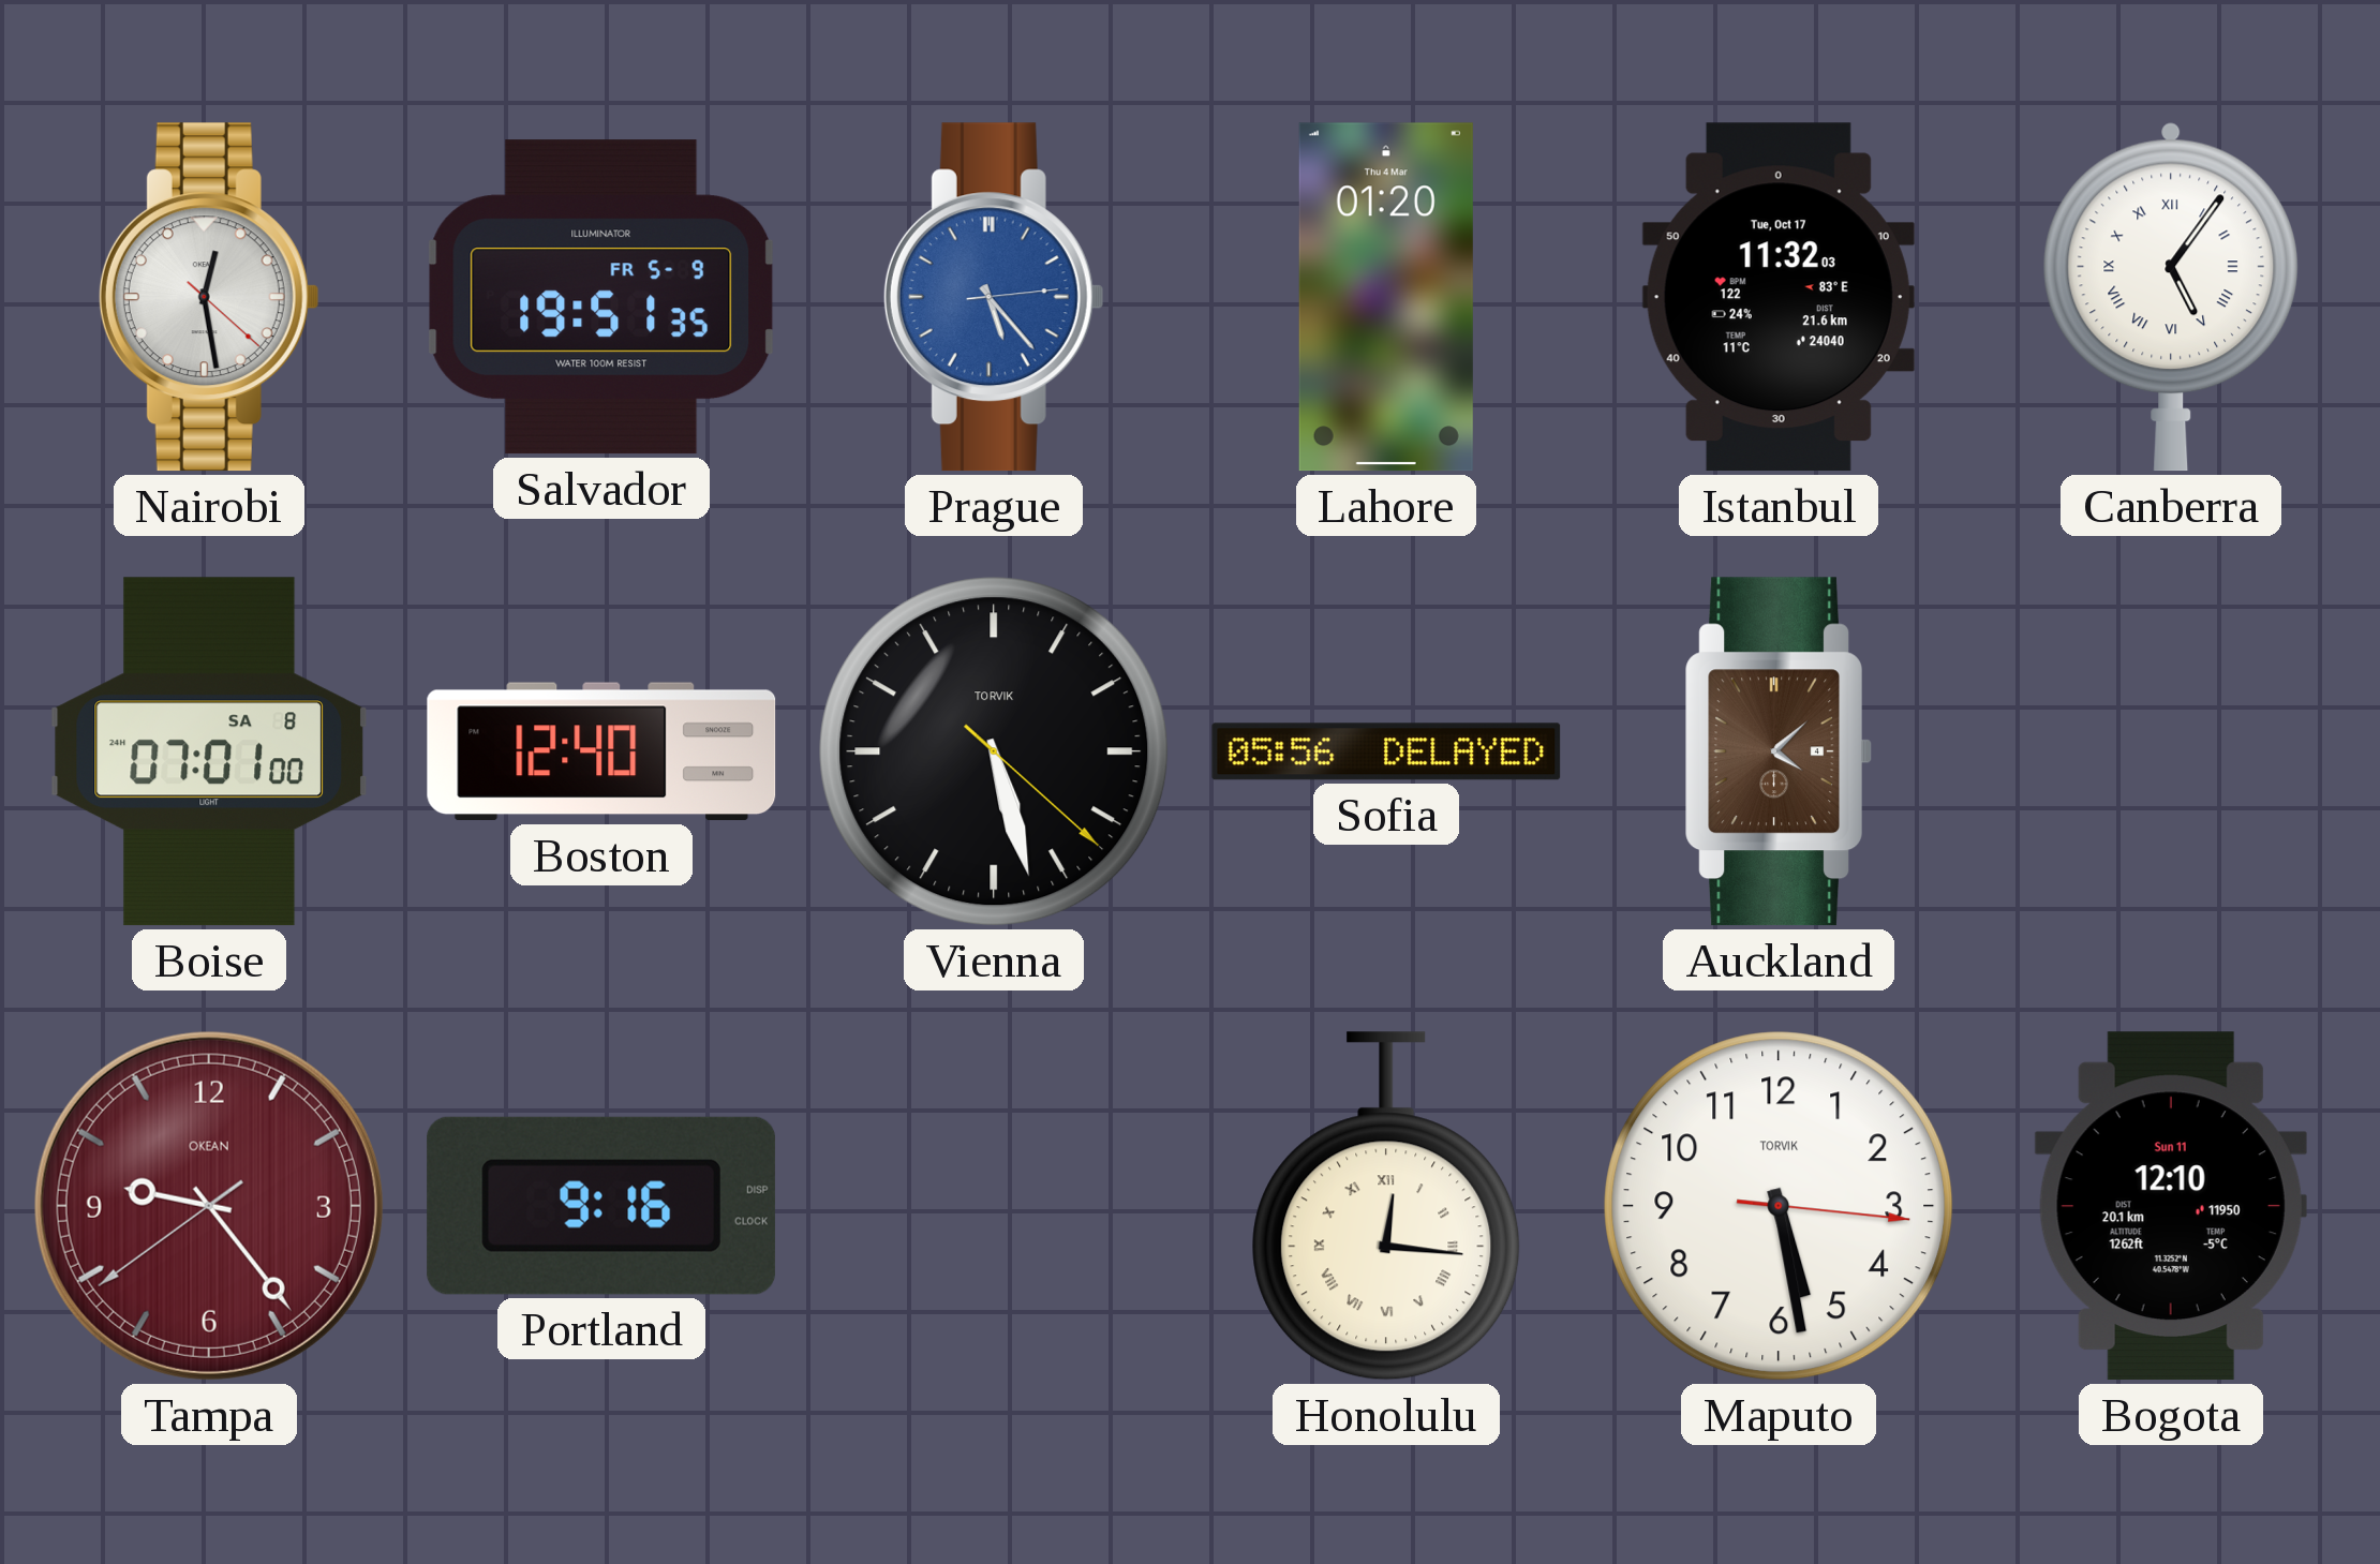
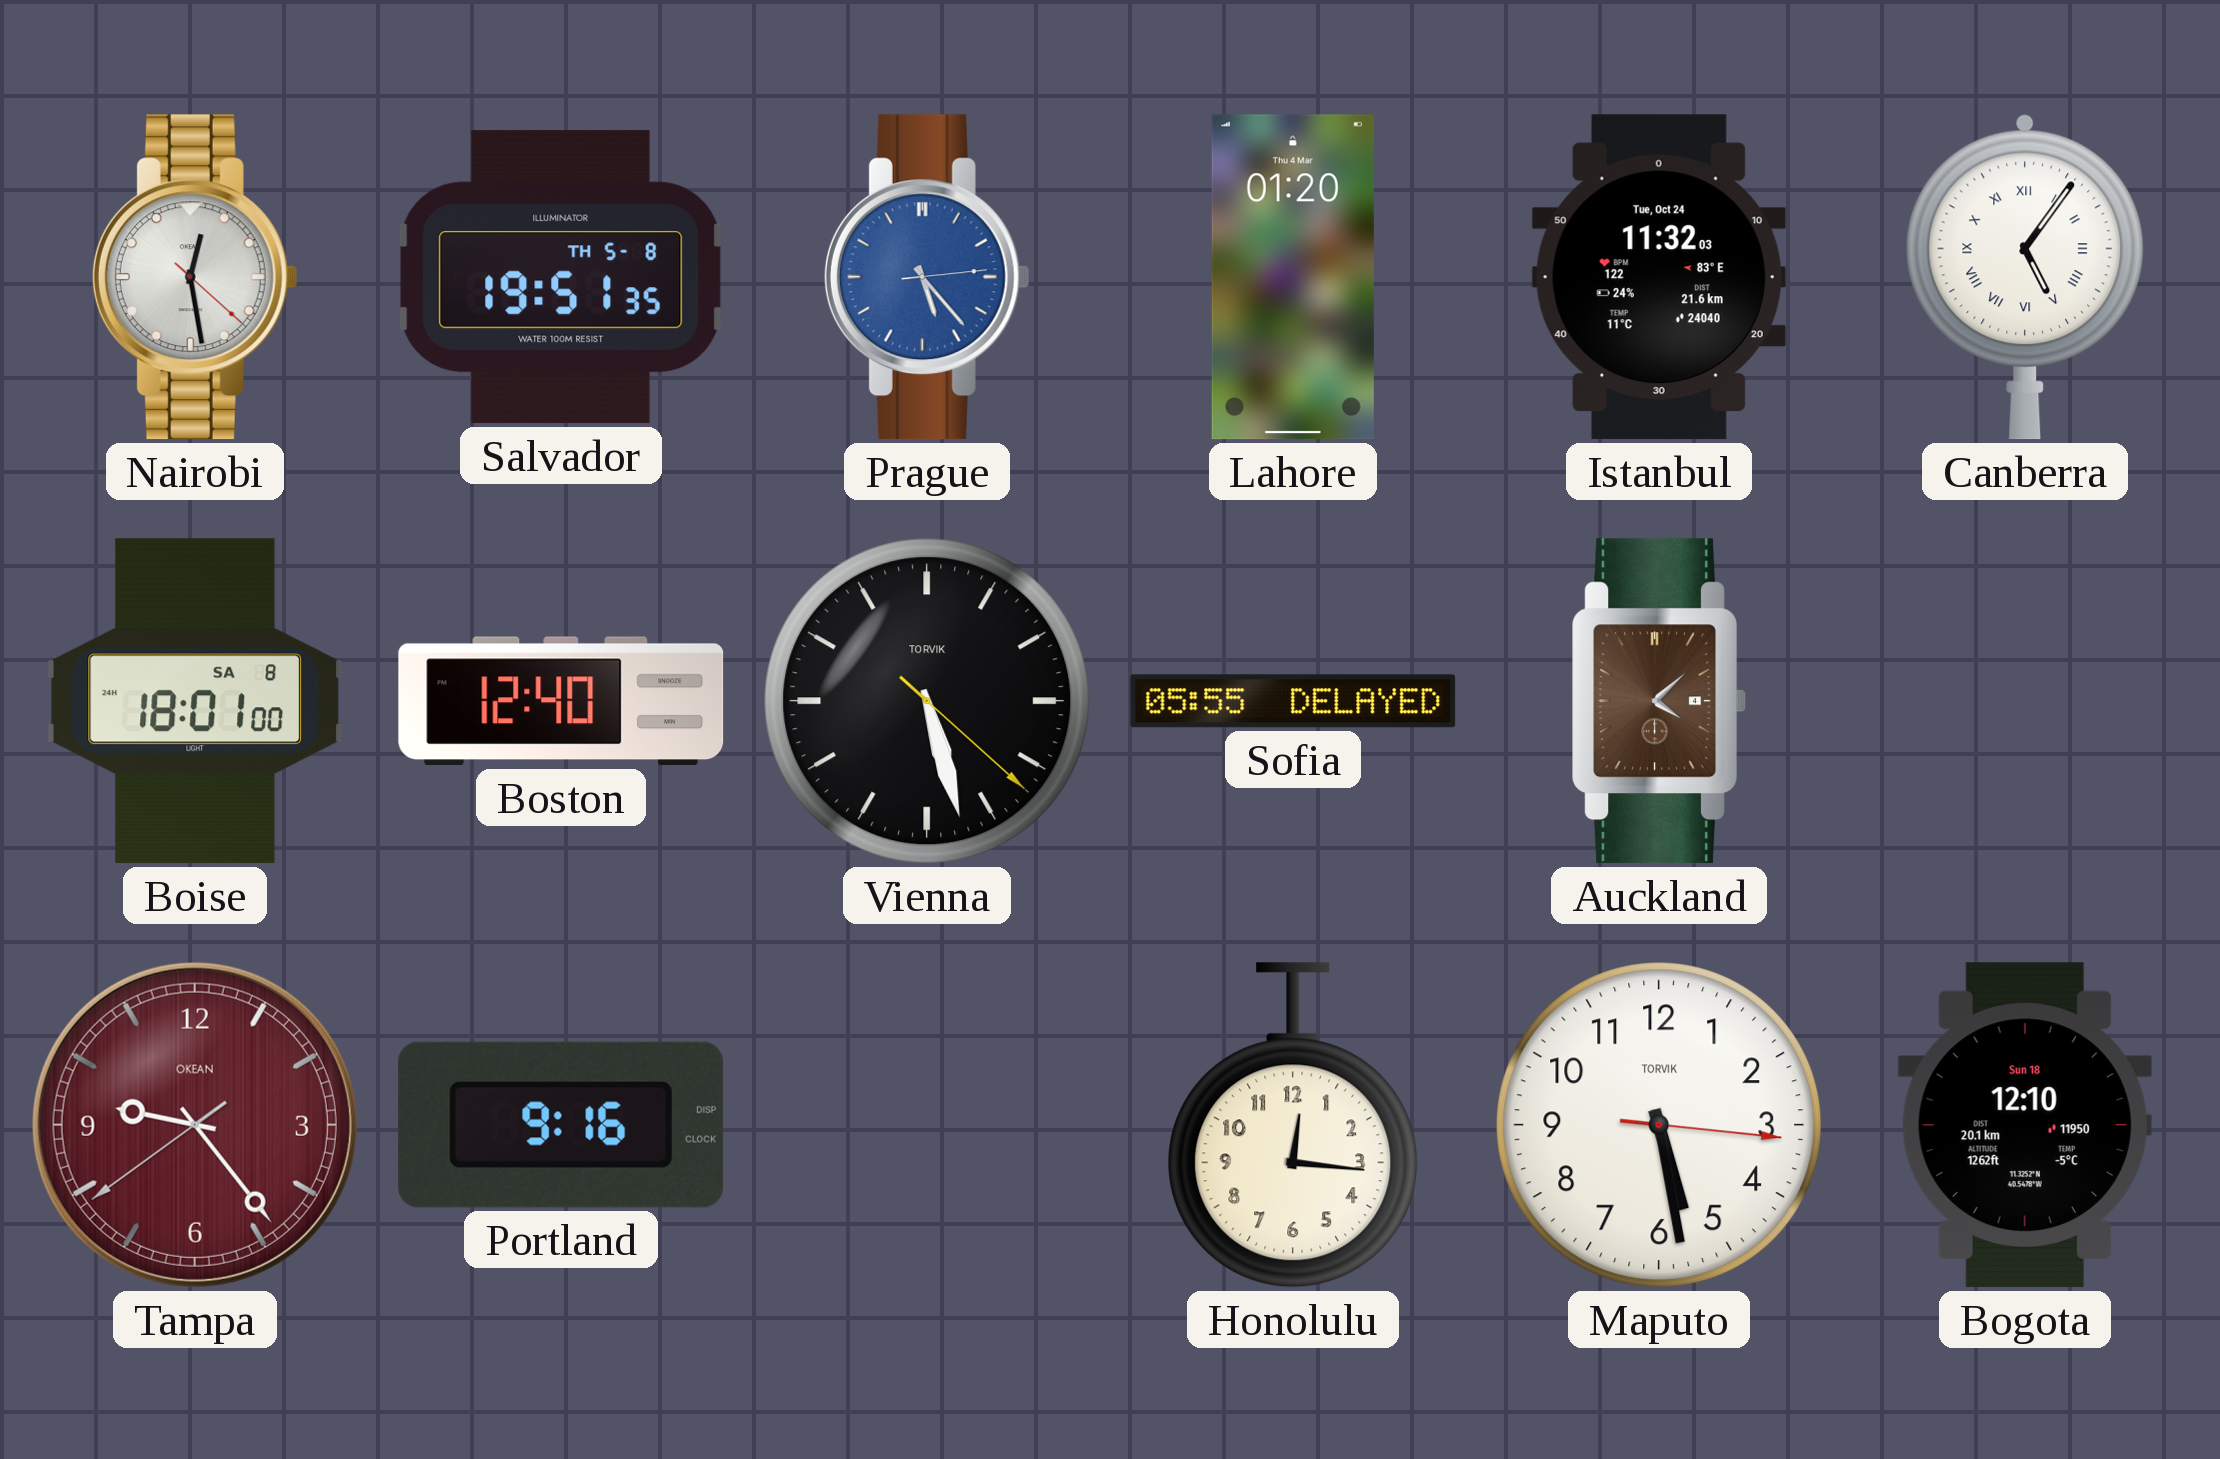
Salvador date: FR 5-9 -> TH 5-8
Istanbul date: Tue, Oct 17 -> Tue, Oct 24
Boise: 07:01 -> 18:01
Sofia: 05:56 -> 05:55
Honolulu numerals: Roman -> Arabic
Bogota date: Sun 11 -> Sun 18
